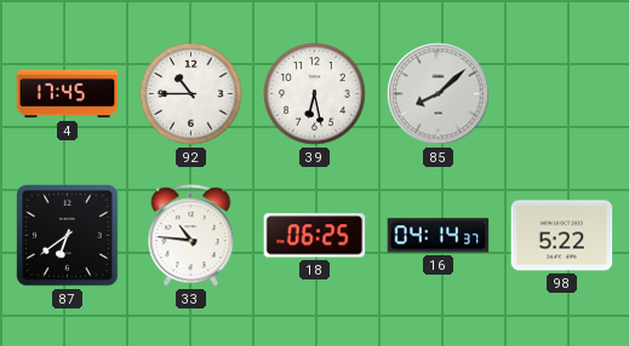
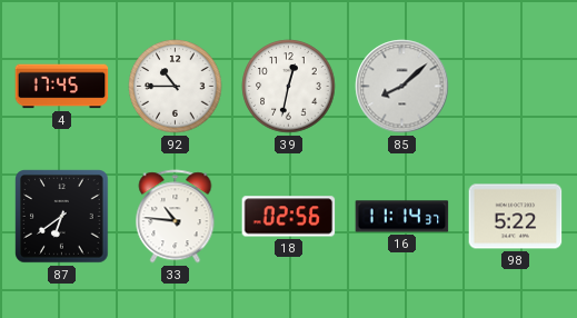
39: 6:28 -> 12:32
18: 06:25 -> 02:56
16: 04:14 -> 11:14
